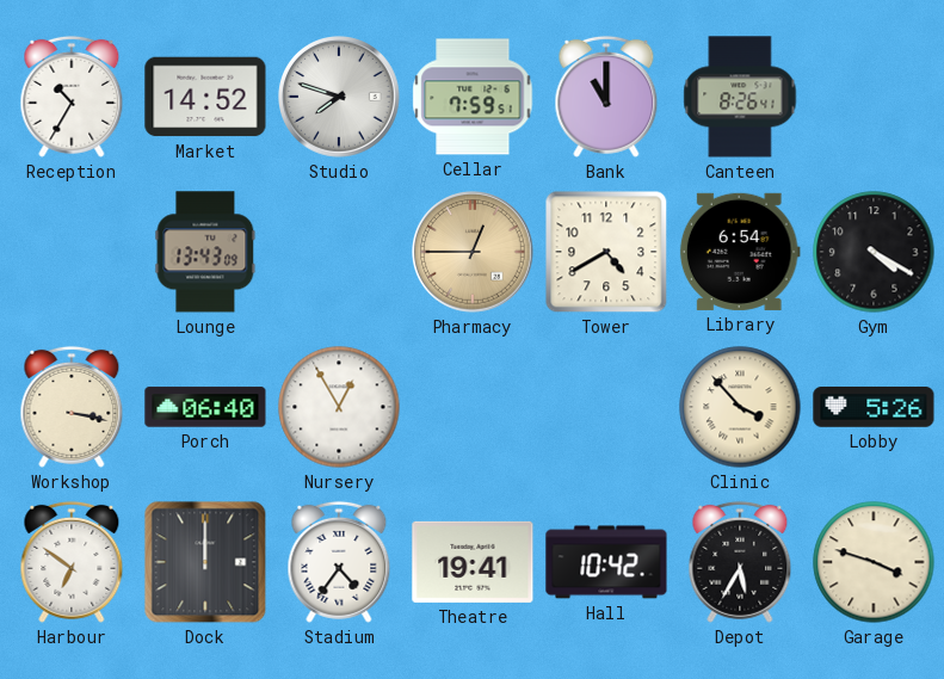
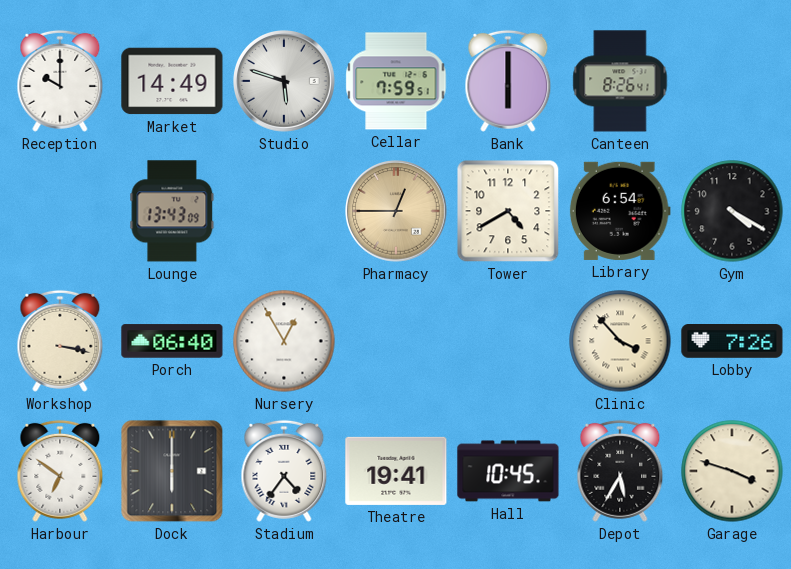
Reception: 10:35 -> 10:00
Market: 14:52 -> 14:49
Studio: 7:48 -> 5:48
Bank: 11:00 -> 6:00
Lobby: 5:26 -> 7:26
Dock: 12:00 -> 6:00
Hall: 10:42 -> 10:45
